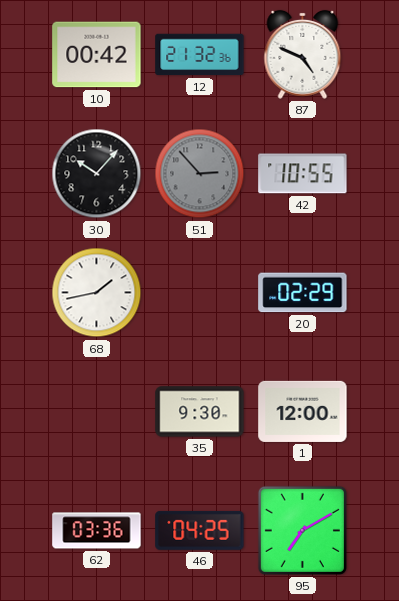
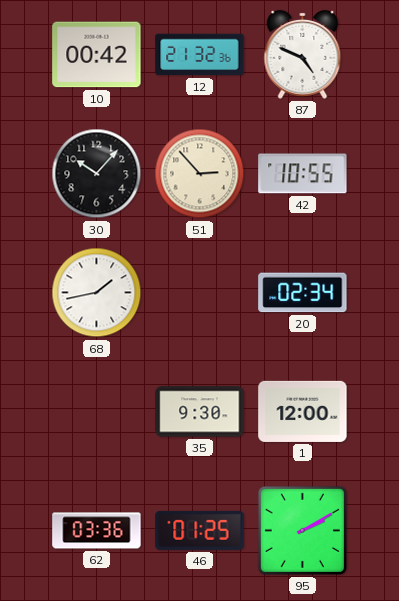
51 dial: grey -> cream
20: 02:29 -> 02:34
46: 04:25 -> 01:25
95: 7:10 -> 2:10
